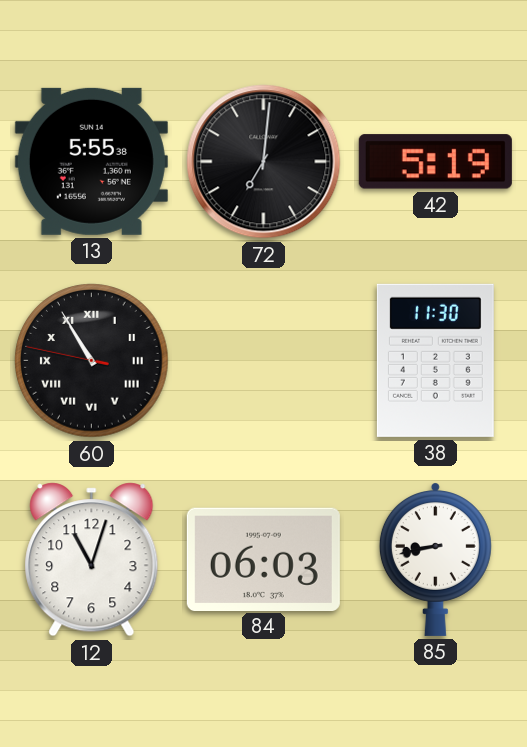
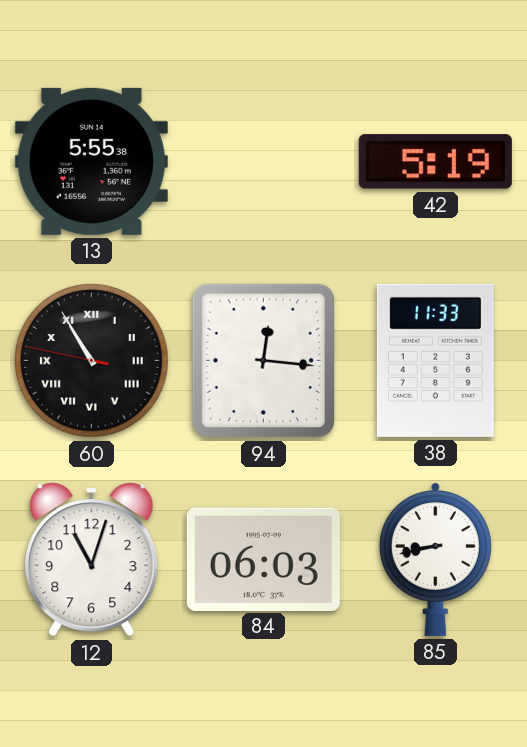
72: 7:01 -> none
94: none -> 12:16
38: 11:30 -> 11:33
